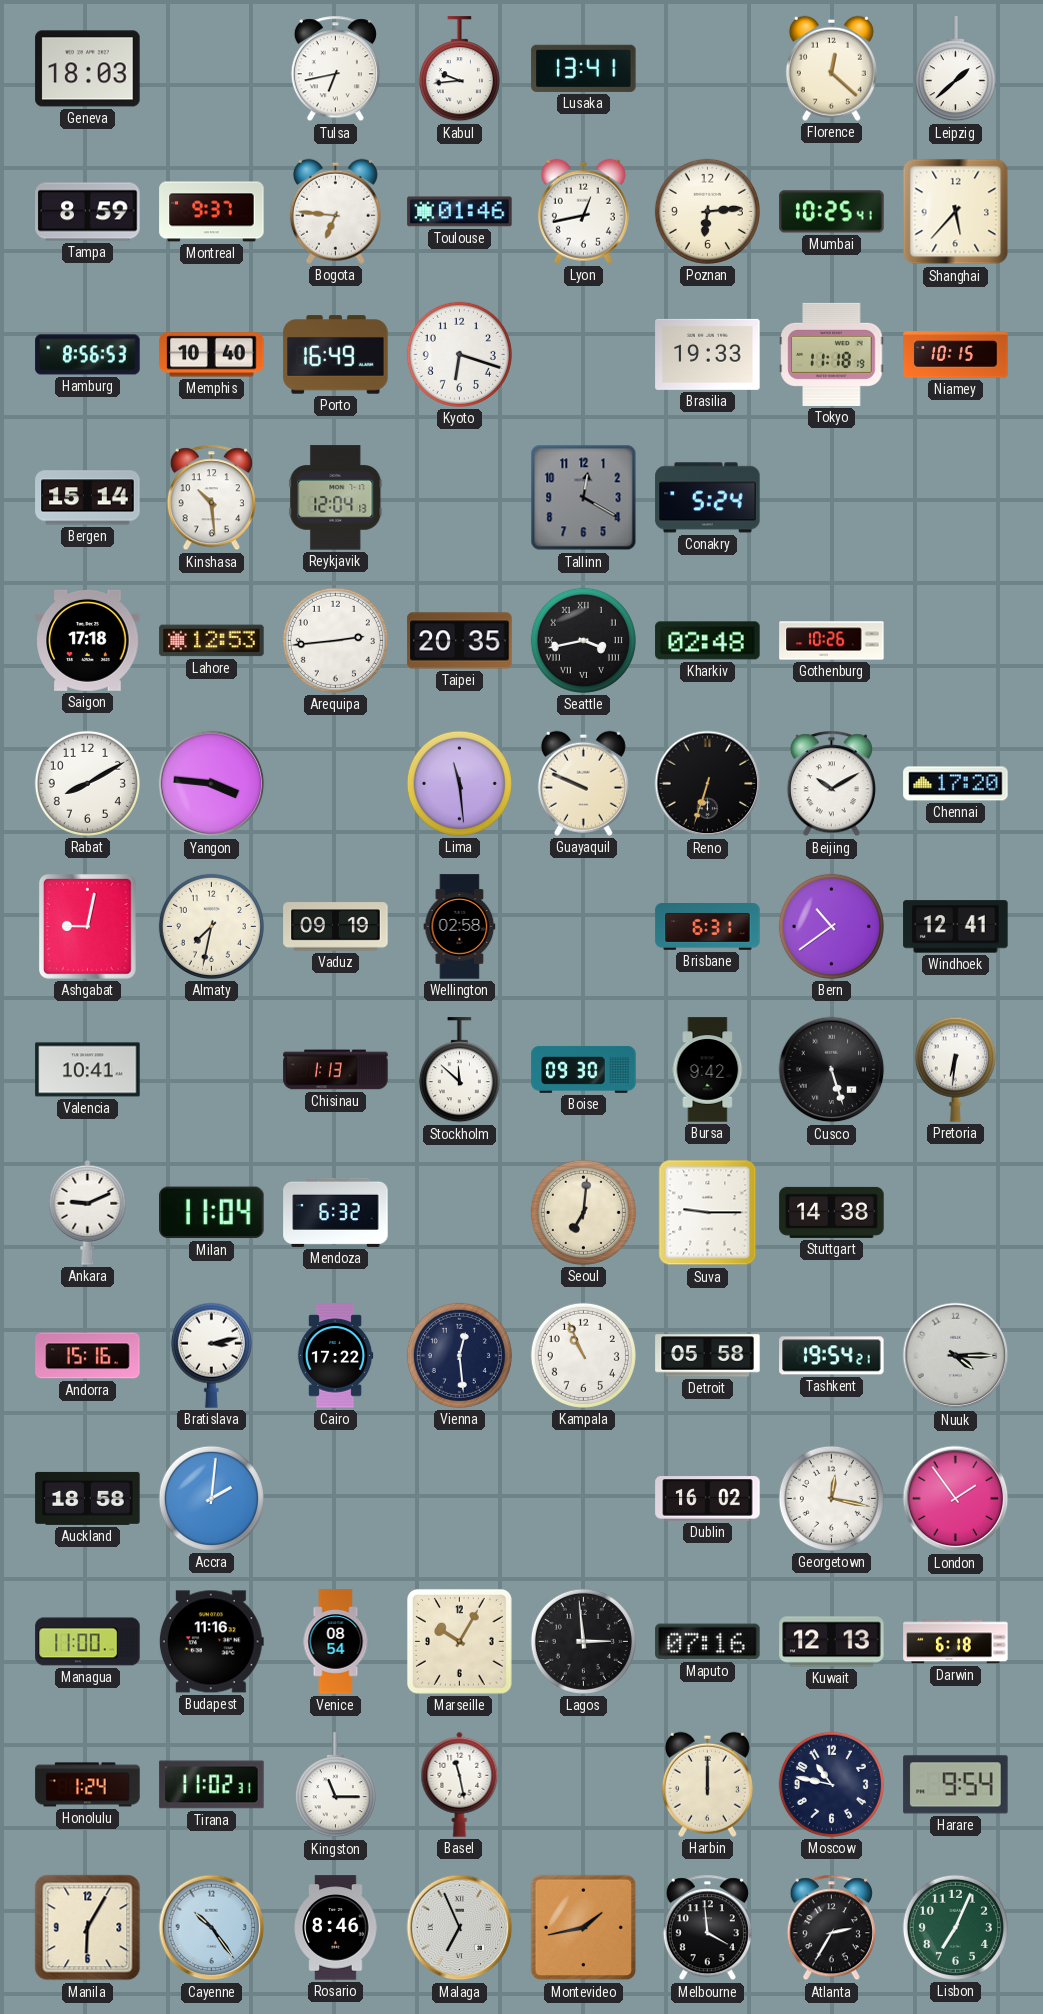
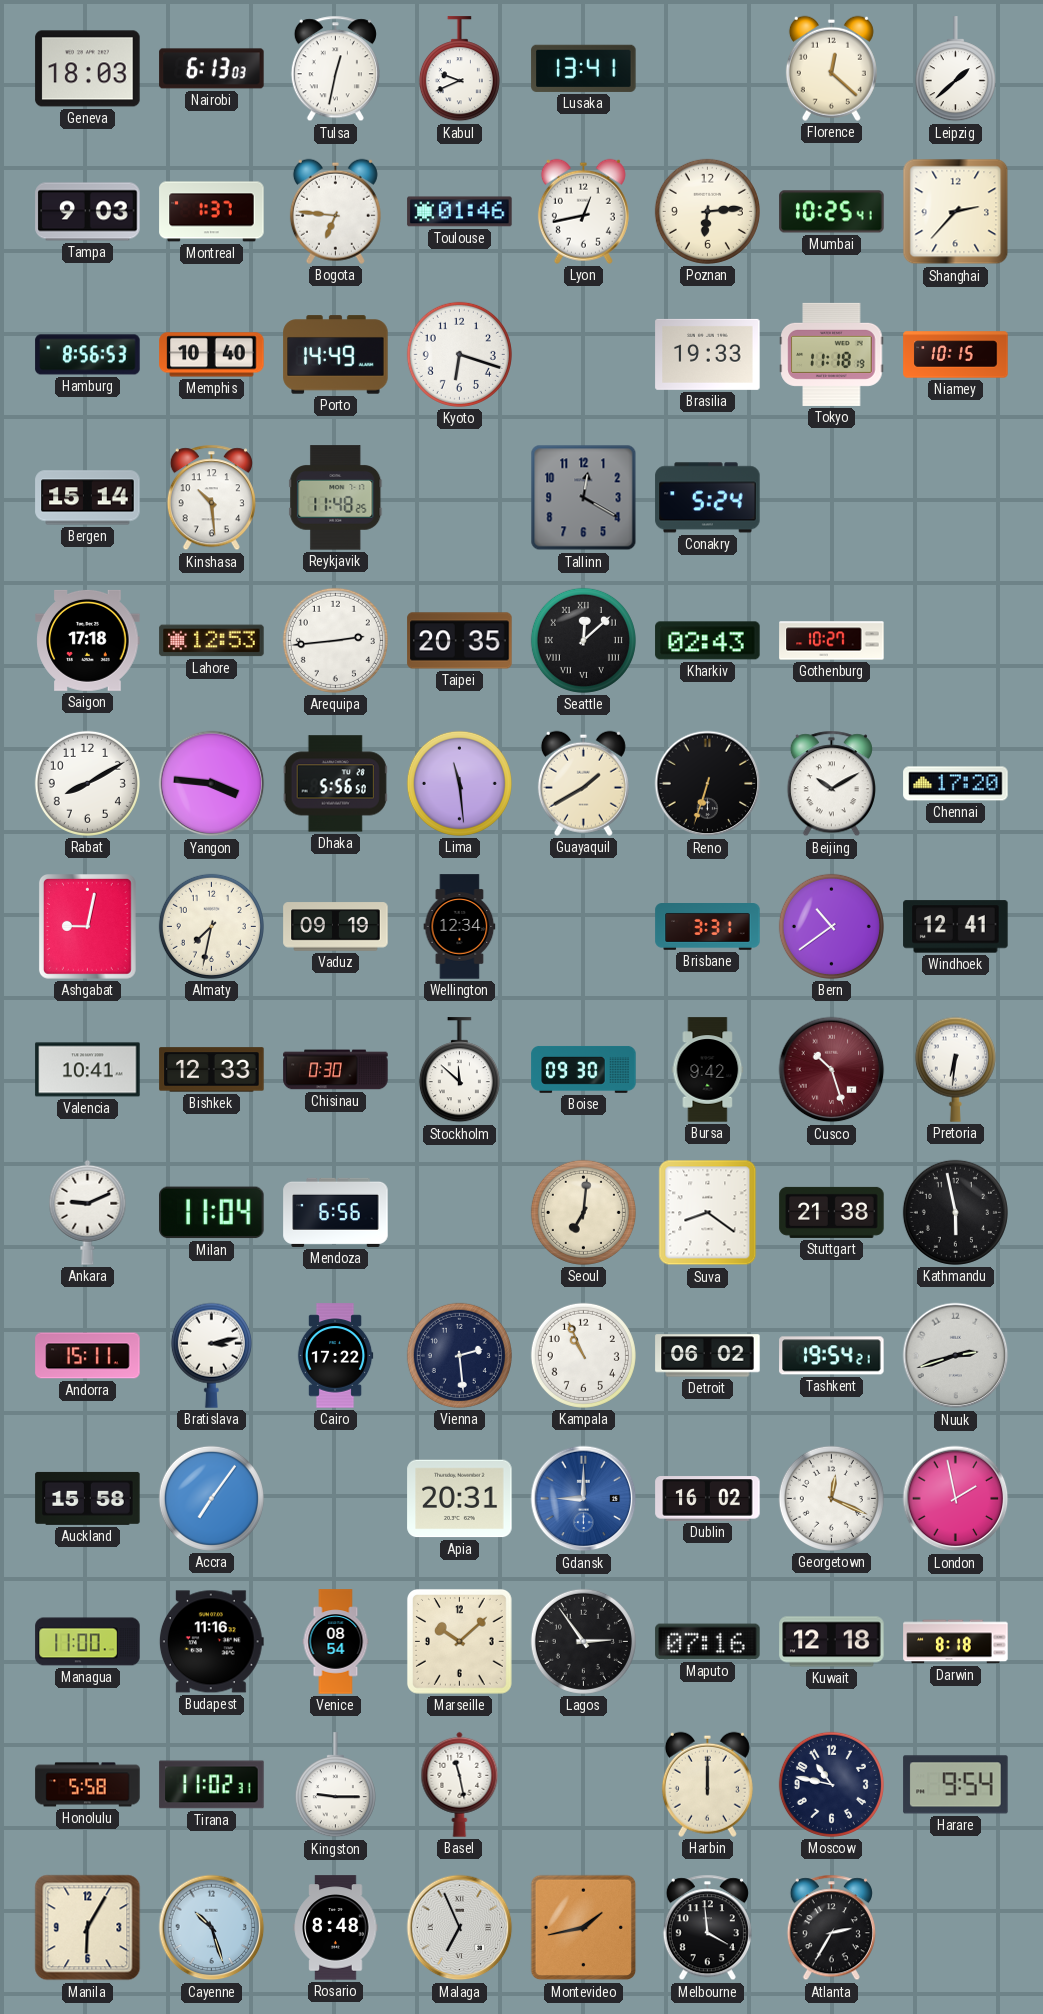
Nairobi: none -> 6:13
Tulsa: 6:43 -> 12:32
Kabul: 9:44 -> 9:41
Tampa: 8:59 -> 9:03
Montreal: 9:37 -> 1:37
Shanghai: 5:37 -> 2:37
Porto: 16:49 -> 14:49
Reykjavik: 12:04 -> 11:48
Seattle: 3:43 -> 12:08
Kharkiv: 02:48 -> 02:43
Gothenburg: 10:26 -> 10:27
Dhaka: none -> 5:56
Guayaquil: 9:49 -> 1:40
Wellington: 02:58 -> 12:34
Brisbane: 6:31 -> 3:31
Bishkek: none -> 12:33
Chisinau: 1:13 -> 0:30
Cusco: 5:27 -> 10:27
Cusco dial: black -> burgundy
Mendoza: 6:32 -> 6:56
Suva: 9:15 -> 8:21
Stuttgart: 14:38 -> 21:38
Kathmandu: none -> 5:58
Andorra: 15:16 -> 15:11
Vienna: 12:29 -> 2:29
Detroit: 05:58 -> 06:02
Nuuk: 4:15 -> 2:42
Auckland: 18:58 -> 15:58
Accra: 2:01 -> 7:06
Apia: none -> 20:31
Gdansk: none -> 9:00
Georgetown: 12:17 -> 12:19
London: 1:54 -> 1:58
Marseille: 10:05 -> 10:08
Lagos: 2:59 -> 2:54
Kuwait: 12:13 -> 12:18
Darwin: 6:18 -> 8:18
Honolulu: 1:24 -> 5:58
Kingston: 11:15 -> 9:15
Cayenne: 10:24 -> 10:27
Rosario: 8:46 -> 8:48
Lisbon: 7:04 -> none
